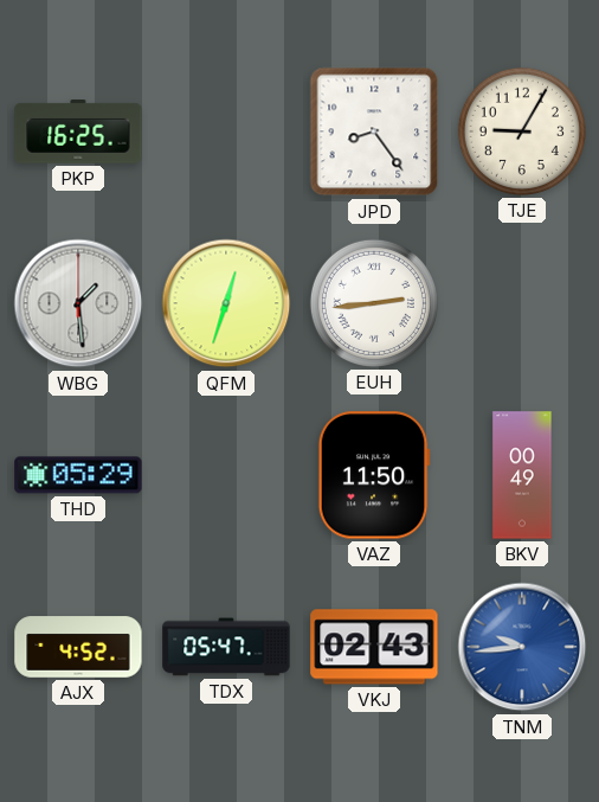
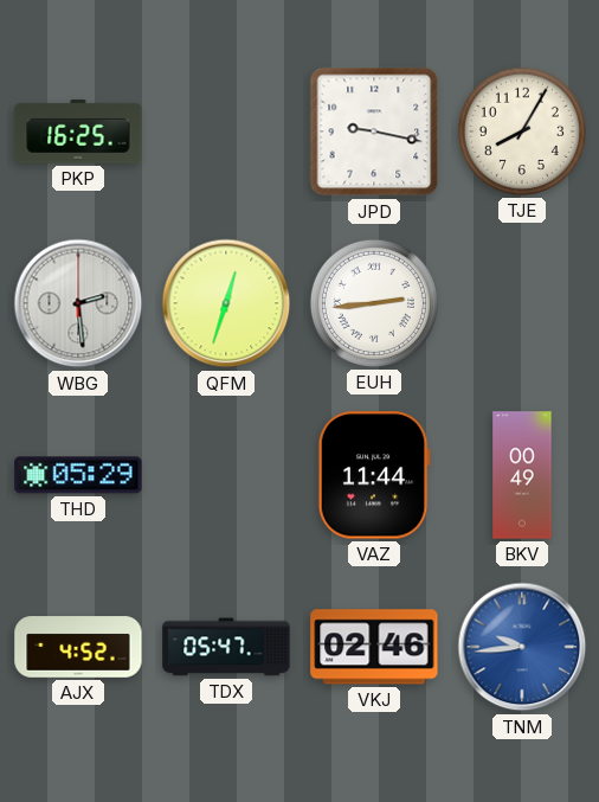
JPD: 8:24 -> 9:17
TJE: 9:05 -> 8:05
WBG: 1:29 -> 2:29
VAZ: 11:50 -> 11:44
VKJ: 02:43 -> 02:46
